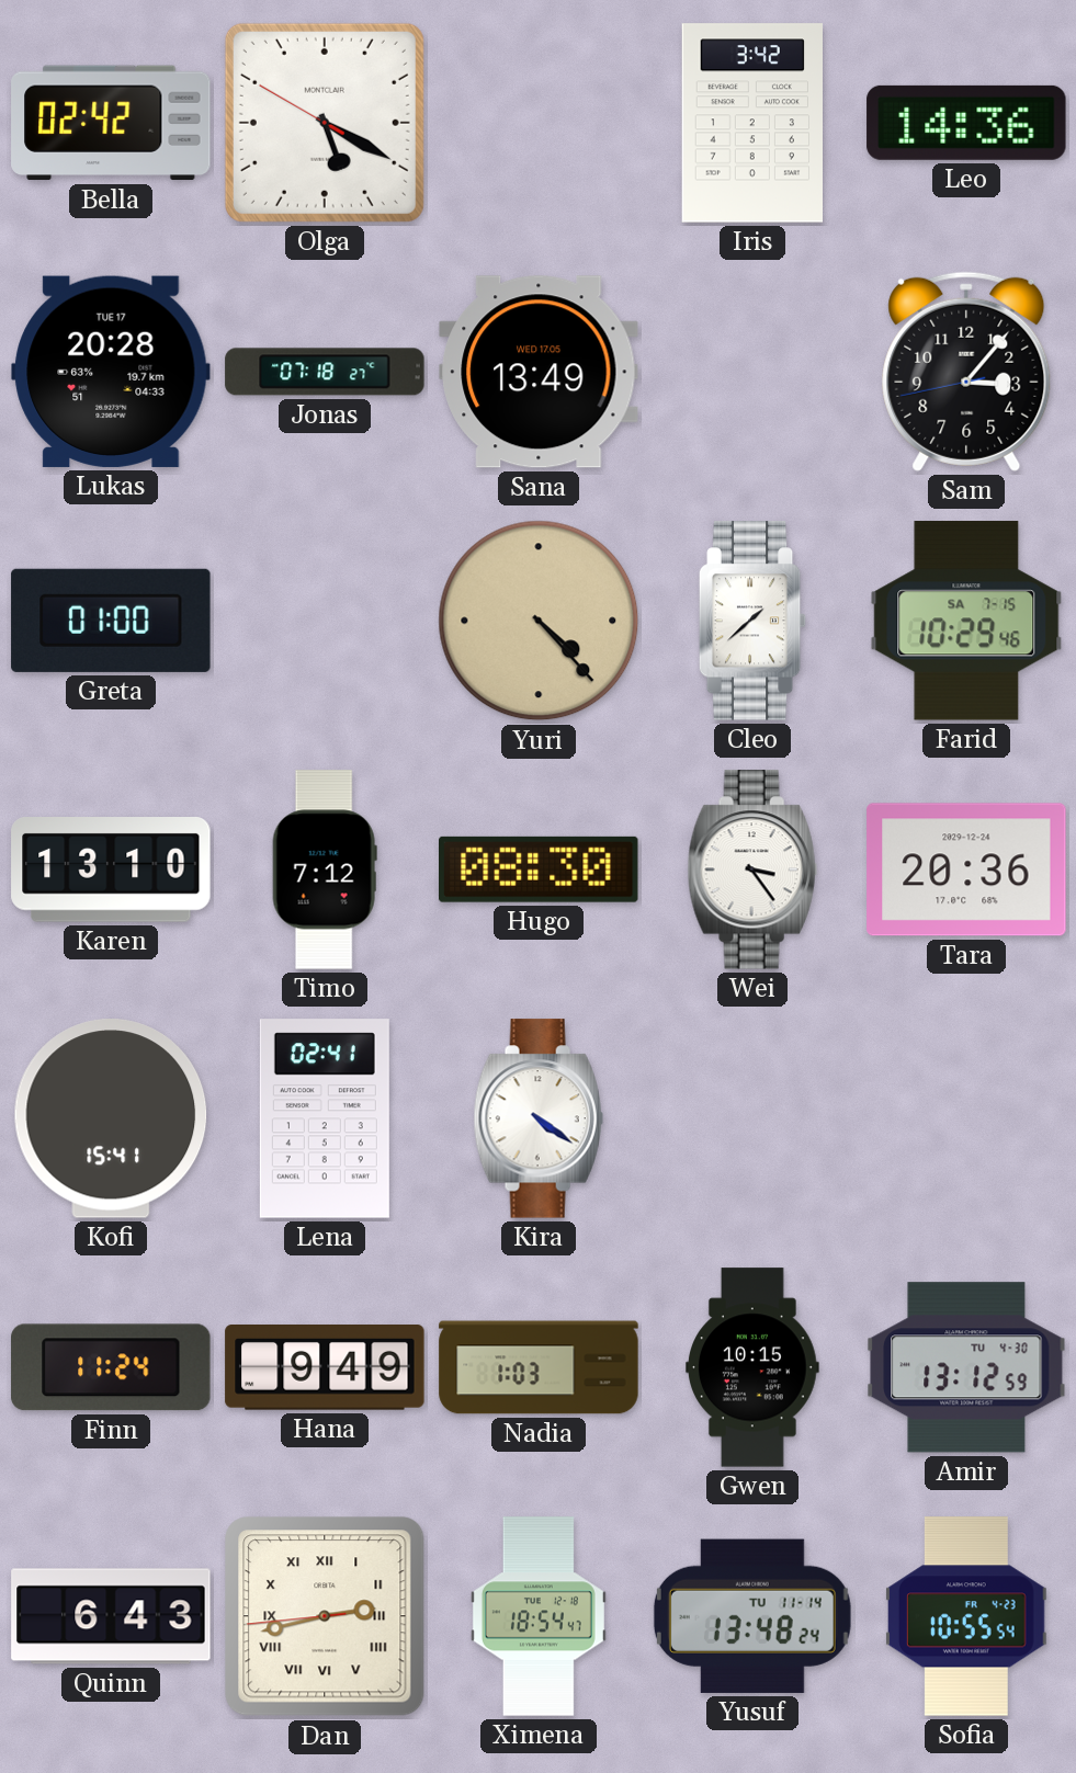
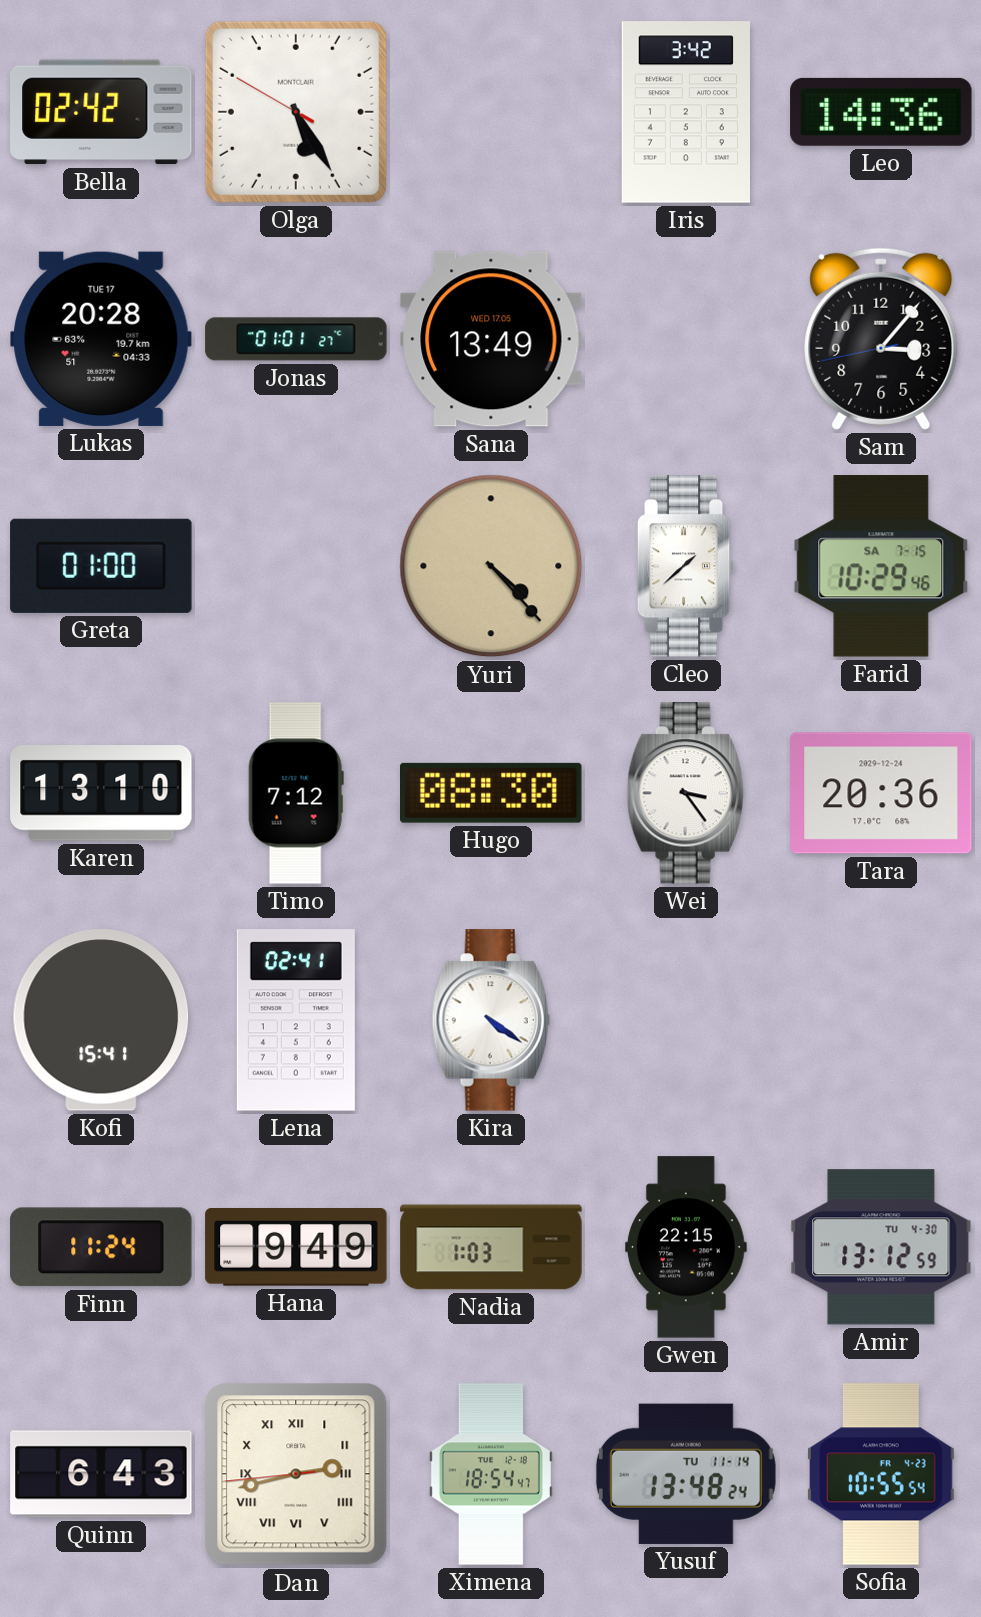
Olga: 5:19 -> 5:24
Jonas: 07:18 -> 01:01
Gwen: 10:15 -> 22:15
